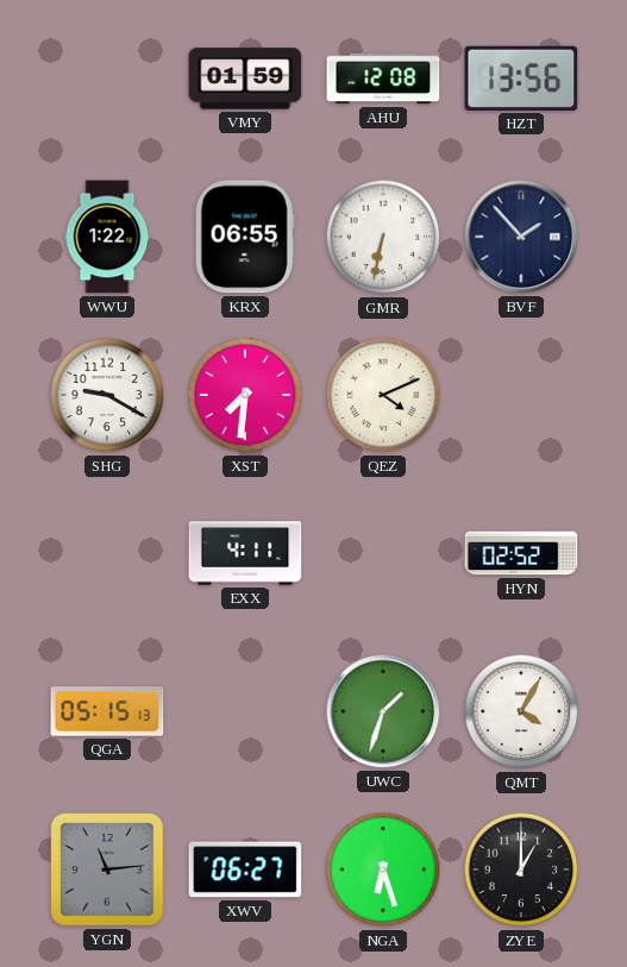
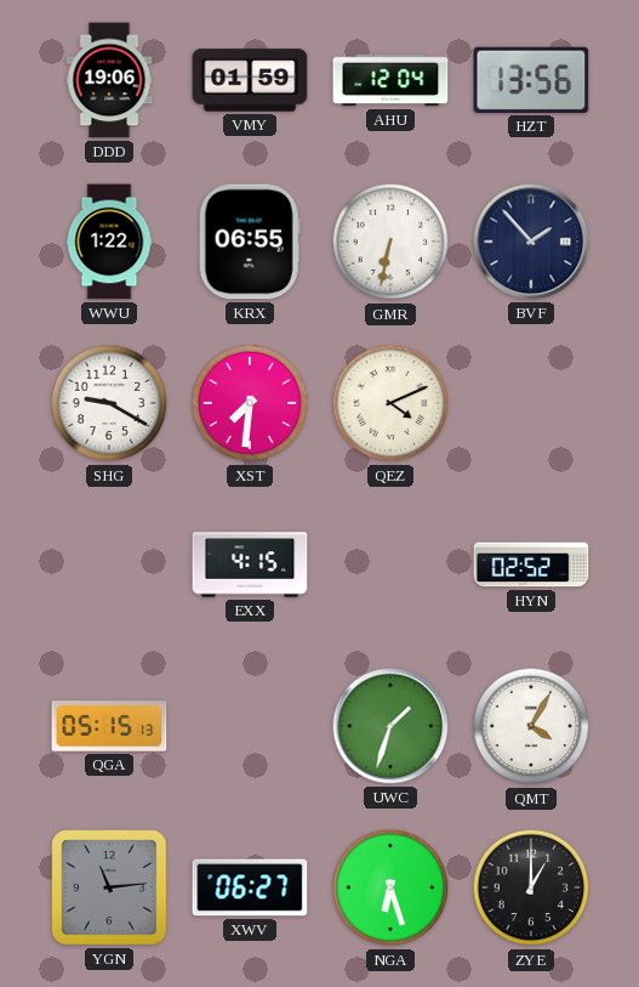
DDD: none -> 19:06
AHU: 12:08 -> 12:04
EXX: 4:11 -> 4:15
